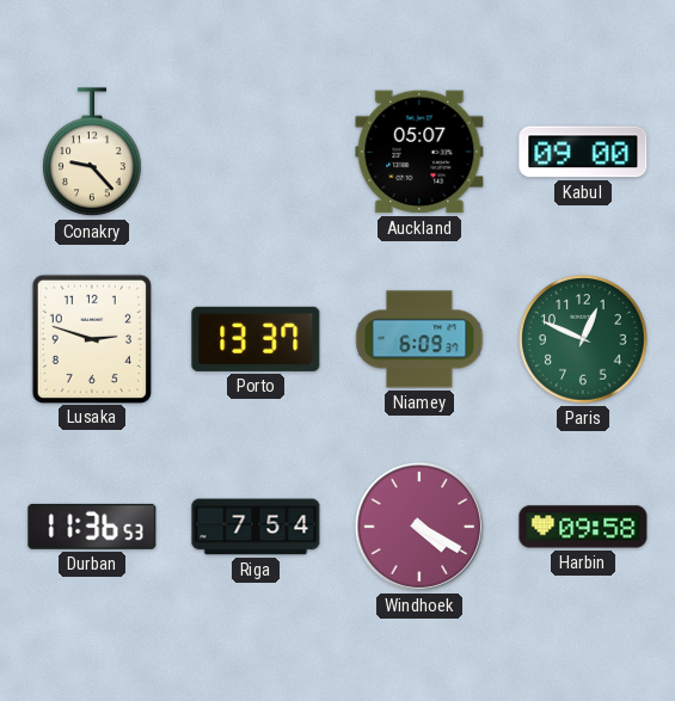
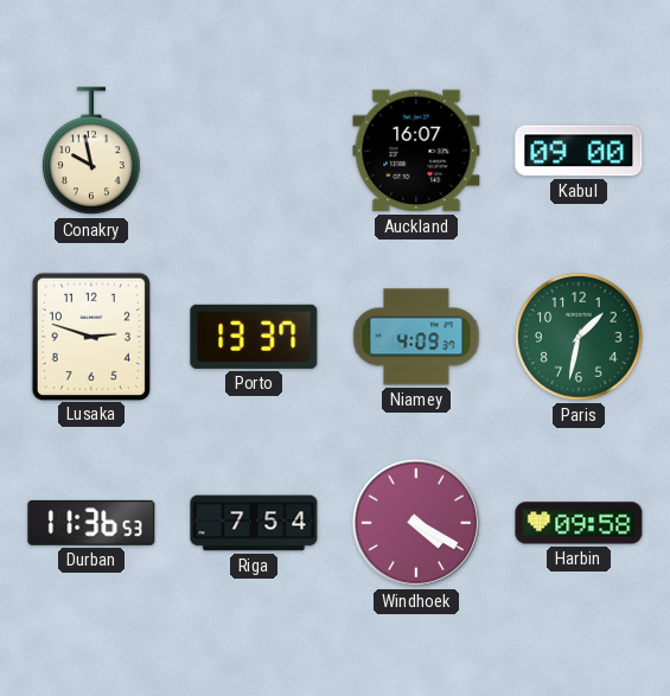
Conakry: 9:23 -> 9:58
Auckland: 05:07 -> 16:07
Niamey: 6:09 -> 4:09
Paris: 12:49 -> 1:32
